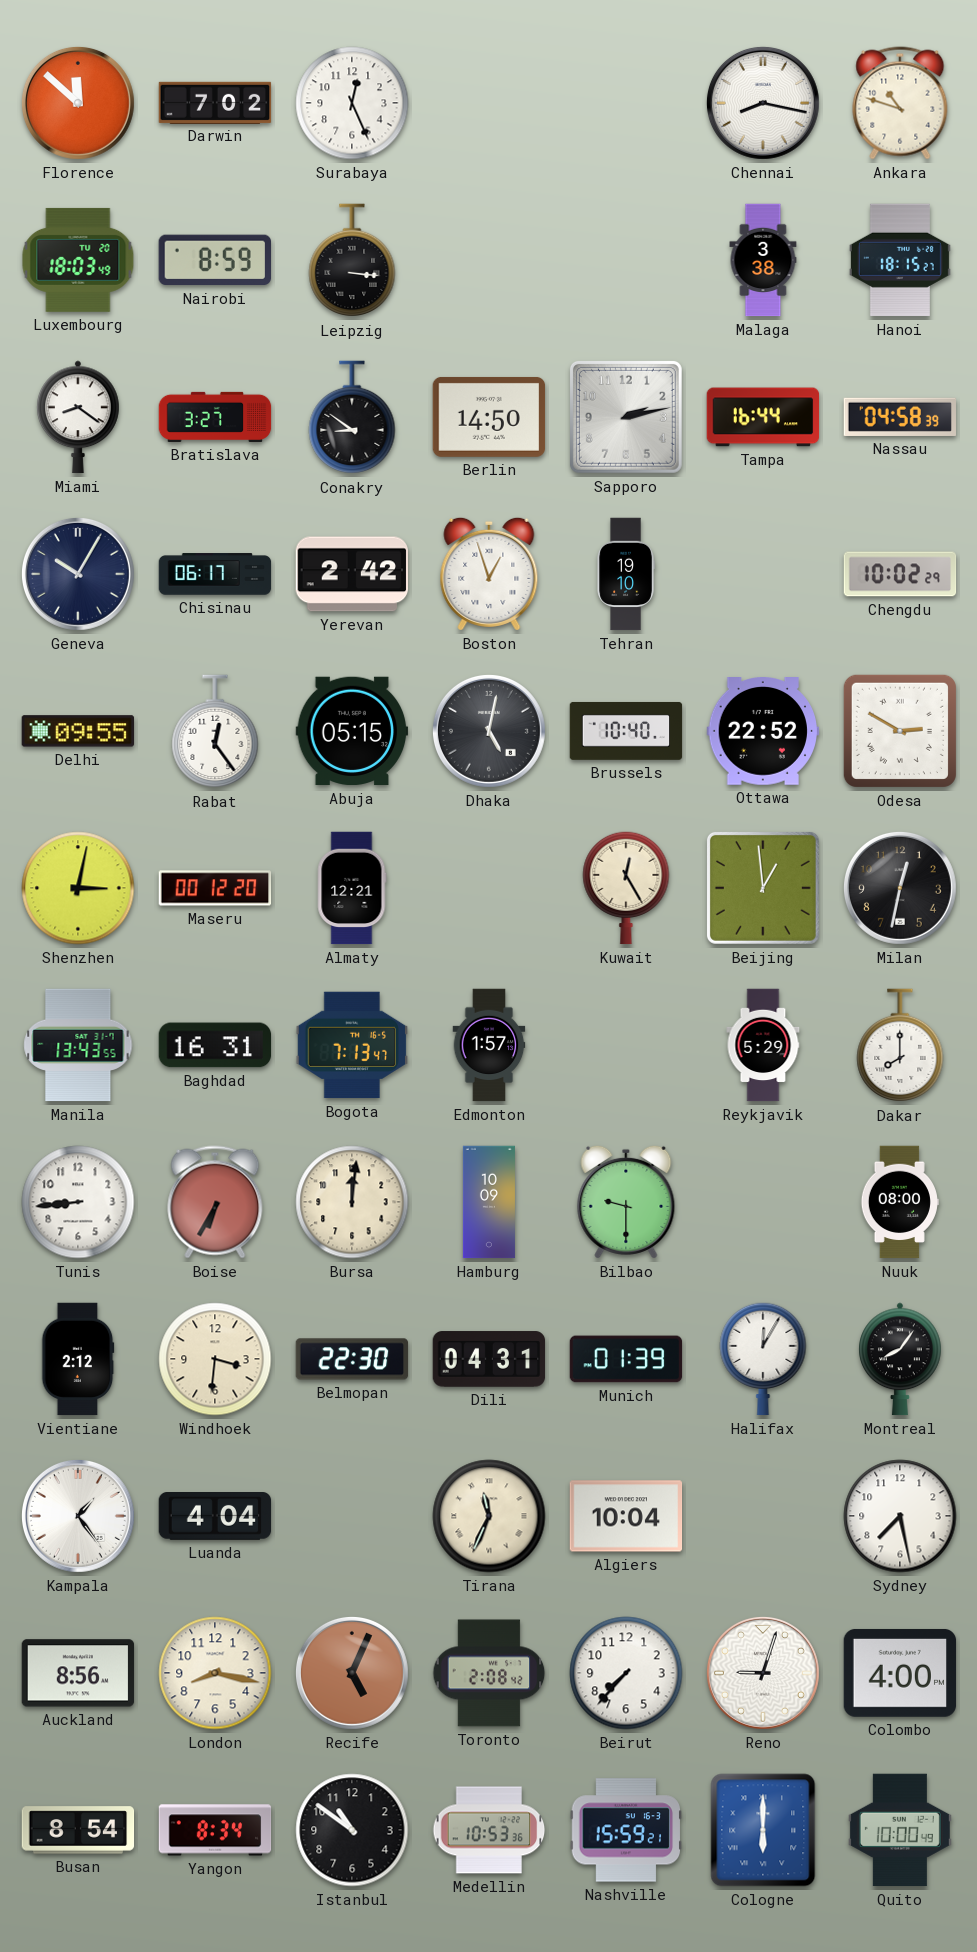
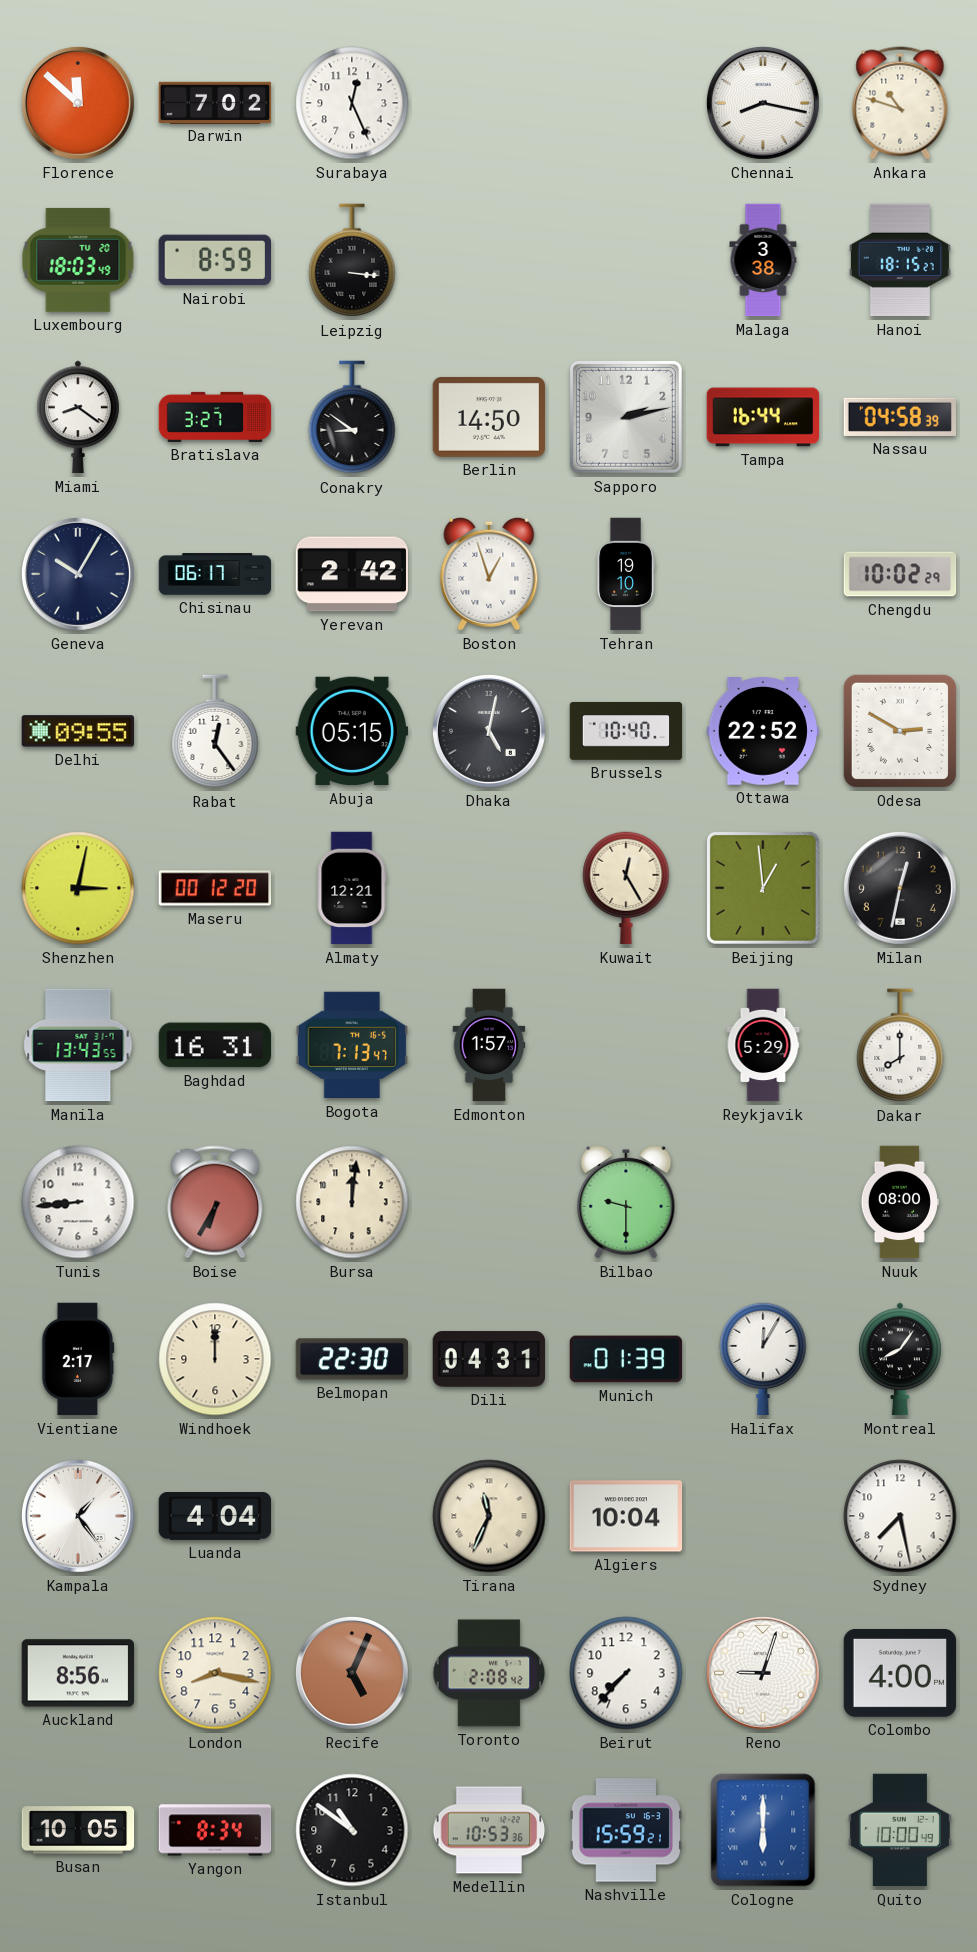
Hamburg: 10:09 -> none
Vientiane: 2:12 -> 2:17
Windhoek: 3:31 -> 12:00
Busan: 8:54 -> 10:05
